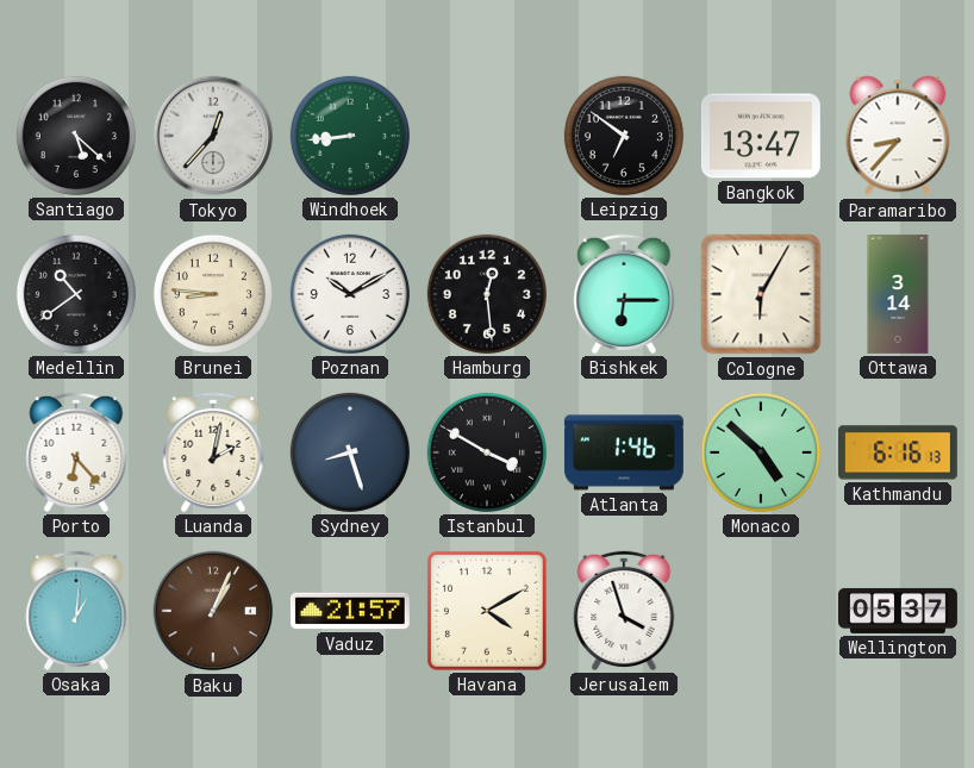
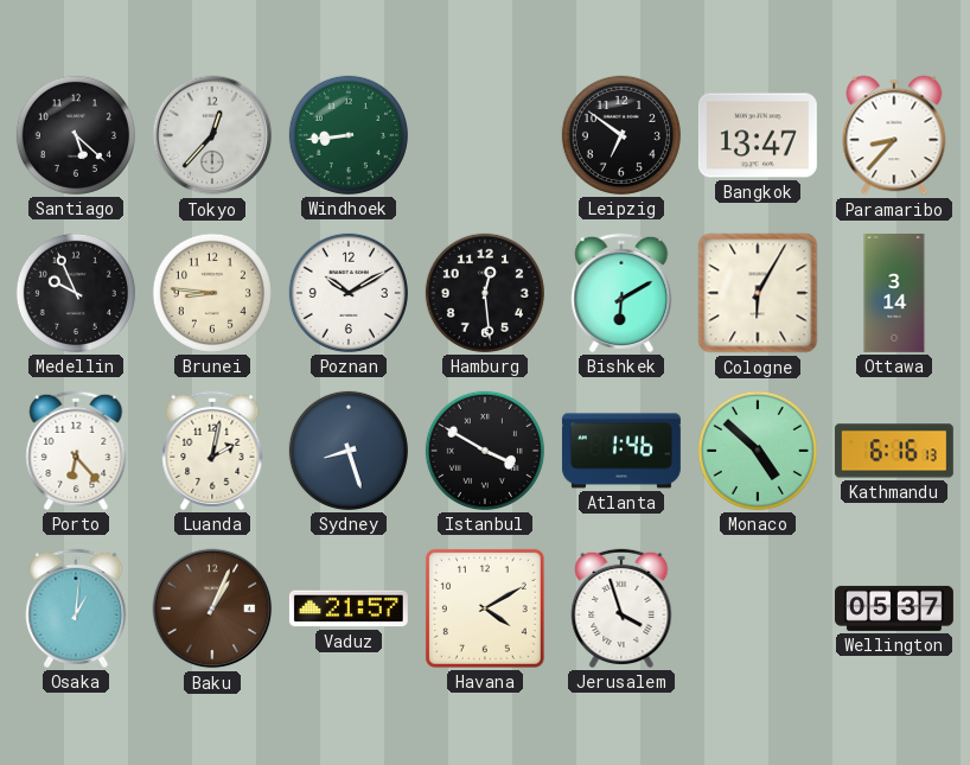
Medellin: 10:39 -> 9:56
Bishkek: 6:15 -> 6:10
